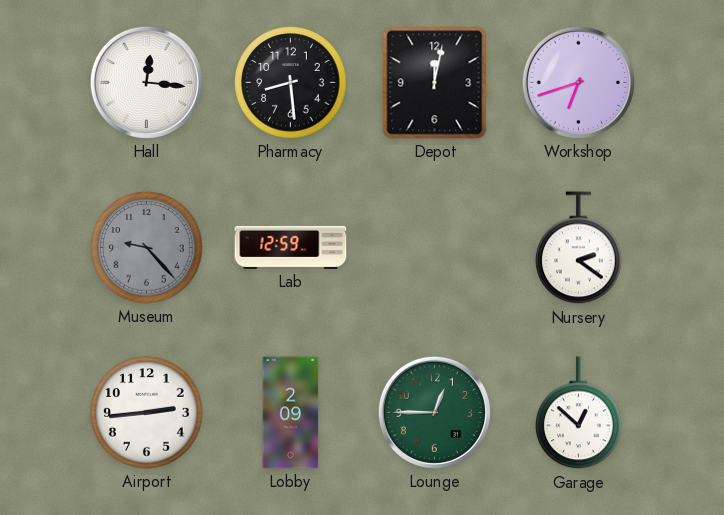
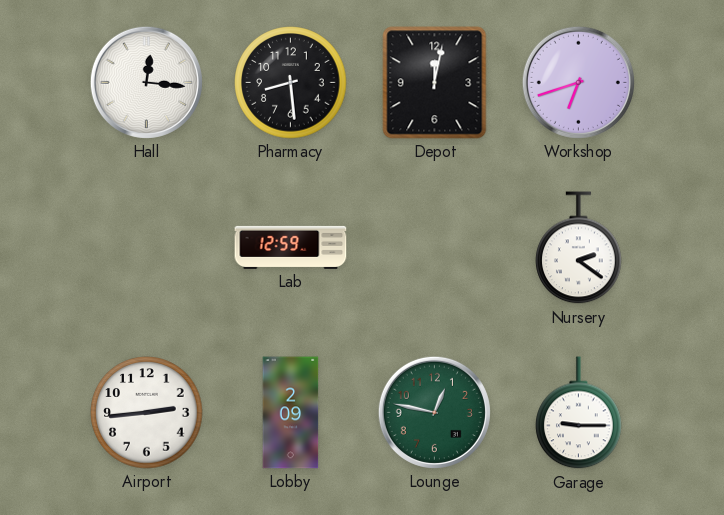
Museum: 9:23 -> none
Lounge: 12:45 -> 12:47
Garage: 12:52 -> 9:15
